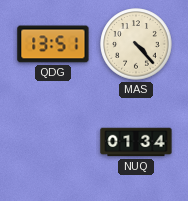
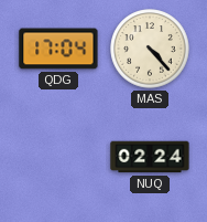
QDG: 13:51 -> 17:04
NUQ: 01:34 -> 02:24
